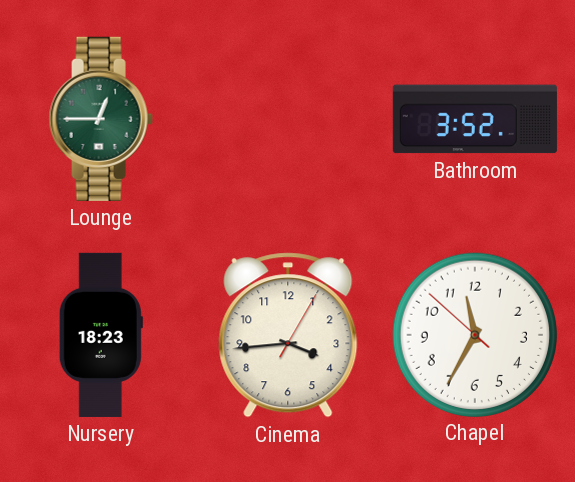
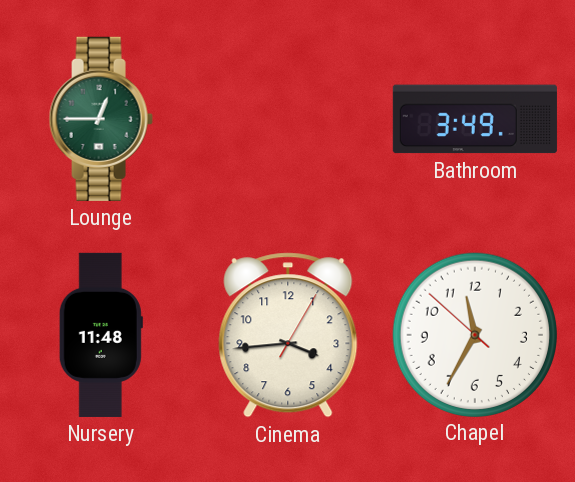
Bathroom: 3:52 -> 3:49
Nursery: 18:23 -> 11:48
